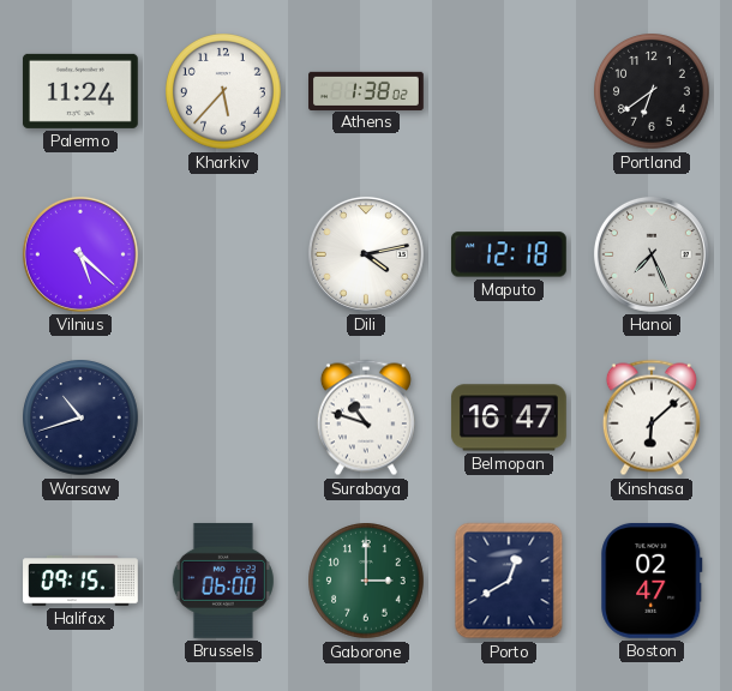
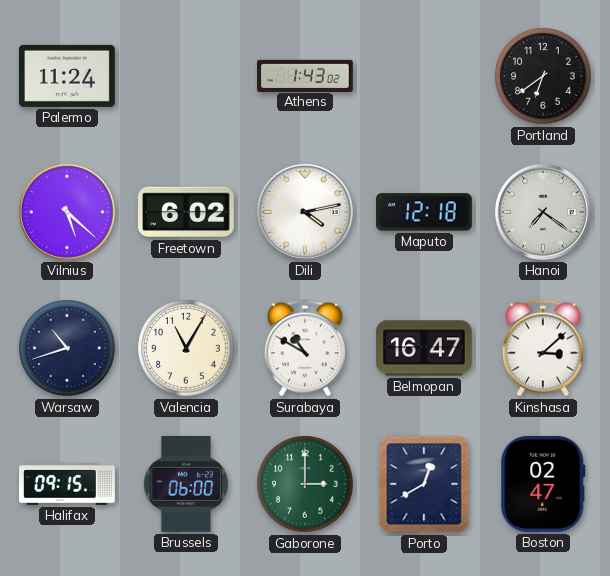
Kharkiv: 5:37 -> none
Athens: 1:38 -> 1:43
Freetown: none -> 6:02
Hanoi: 7:26 -> 7:21
Valencia: none -> 11:05
Surabaya: 10:48 -> 10:50
Kinshasa: 6:08 -> 3:08
